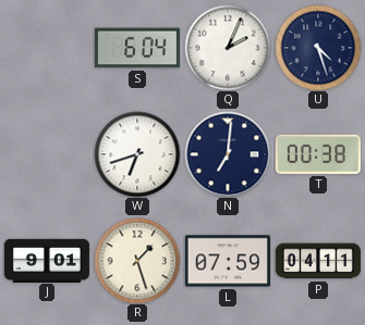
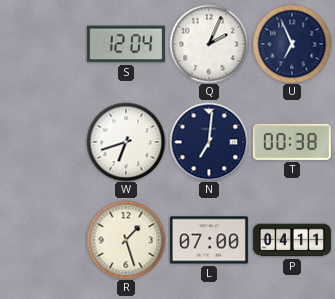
S: 6:04 -> 12:04
U: 4:27 -> 6:56
J: 9:01 -> none
L: 07:59 -> 07:00
